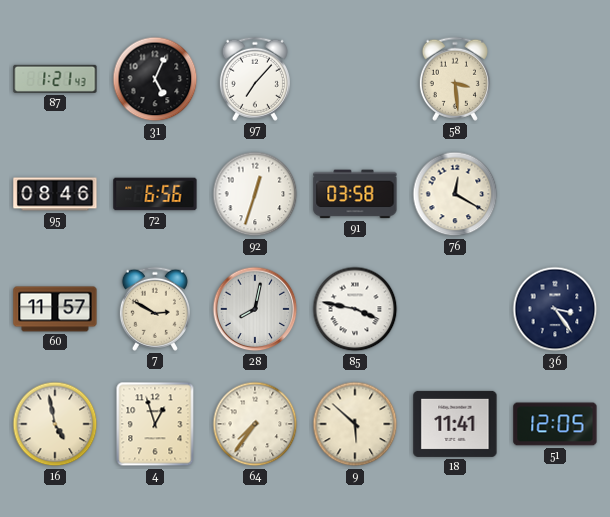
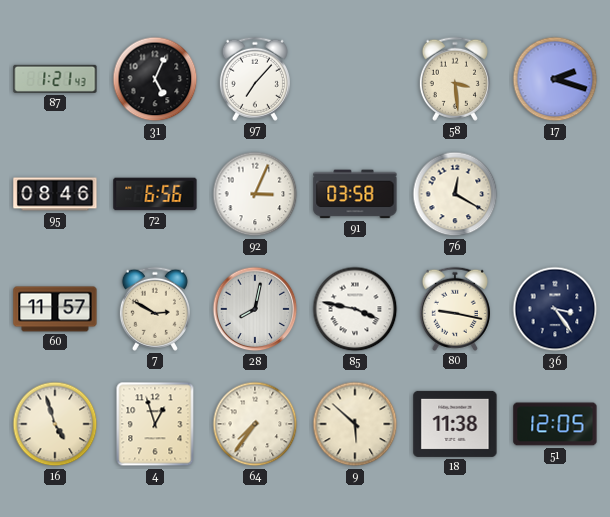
17: none -> 2:18
92: 12:33 -> 3:04
80: none -> 9:17
16: 4:58 -> 4:57
18: 11:41 -> 11:38
